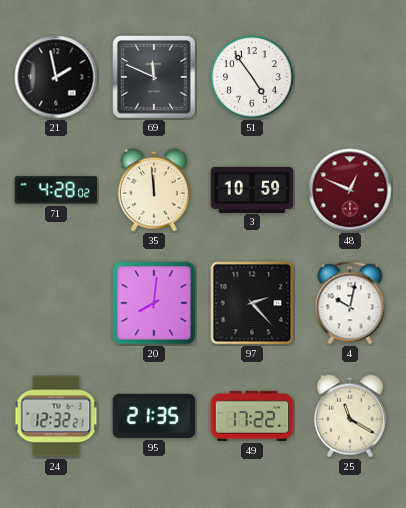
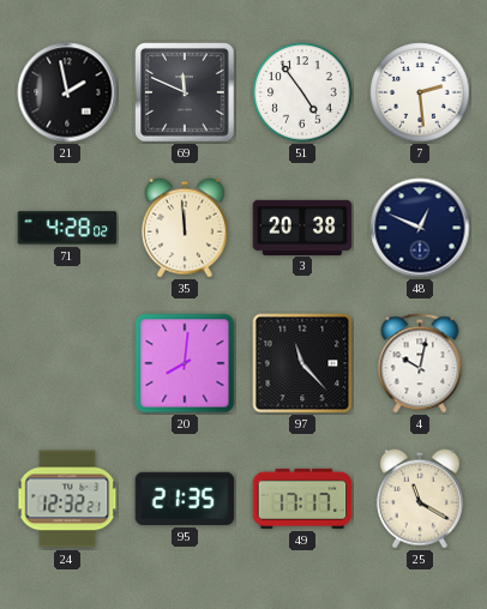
7: none -> 2:29
3: 10:59 -> 20:38
48 dial: burgundy -> navy
97: 2:23 -> 11:23
49: 17:22 -> 17:17
